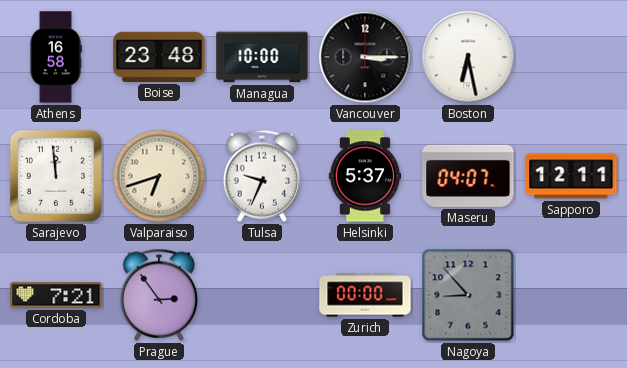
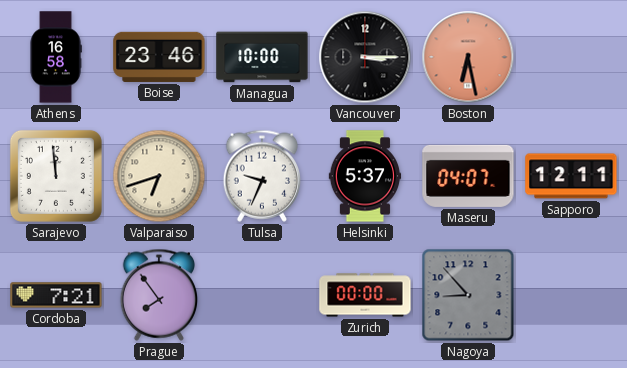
Boise: 23:48 -> 23:46
Boston dial: white -> salmon
Prague: 2:54 -> 7:54
